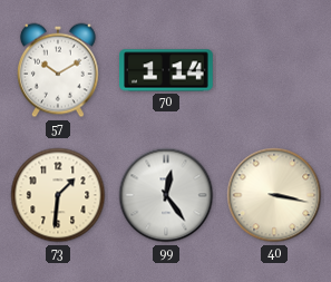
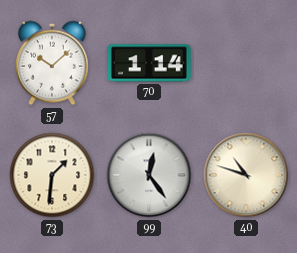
57: 10:10 -> 10:08
40: 3:17 -> 10:48
